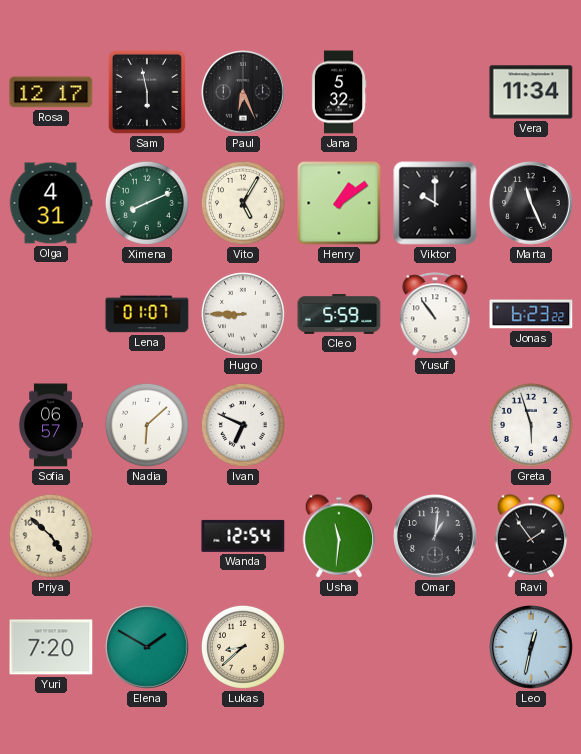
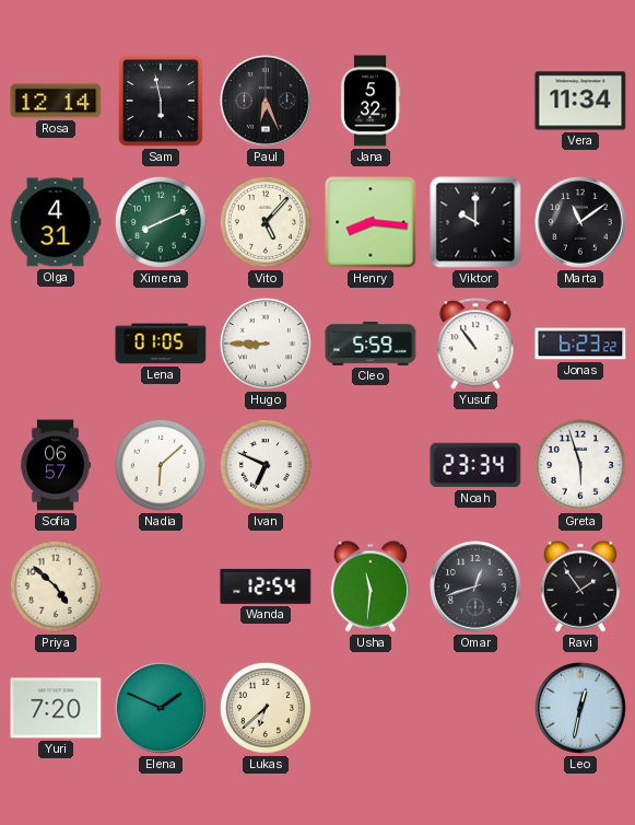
Rosa: 12:17 -> 12:14
Vito: 5:05 -> 5:07
Henry: 1:09 -> 8:16
Marta: 11:26 -> 11:09
Lena: 01:07 -> 01:05
Noah: none -> 23:34
Omar: 1:01 -> 12:42
Elena: 1:50 -> 1:49
Lukas: 8:38 -> 6:38
